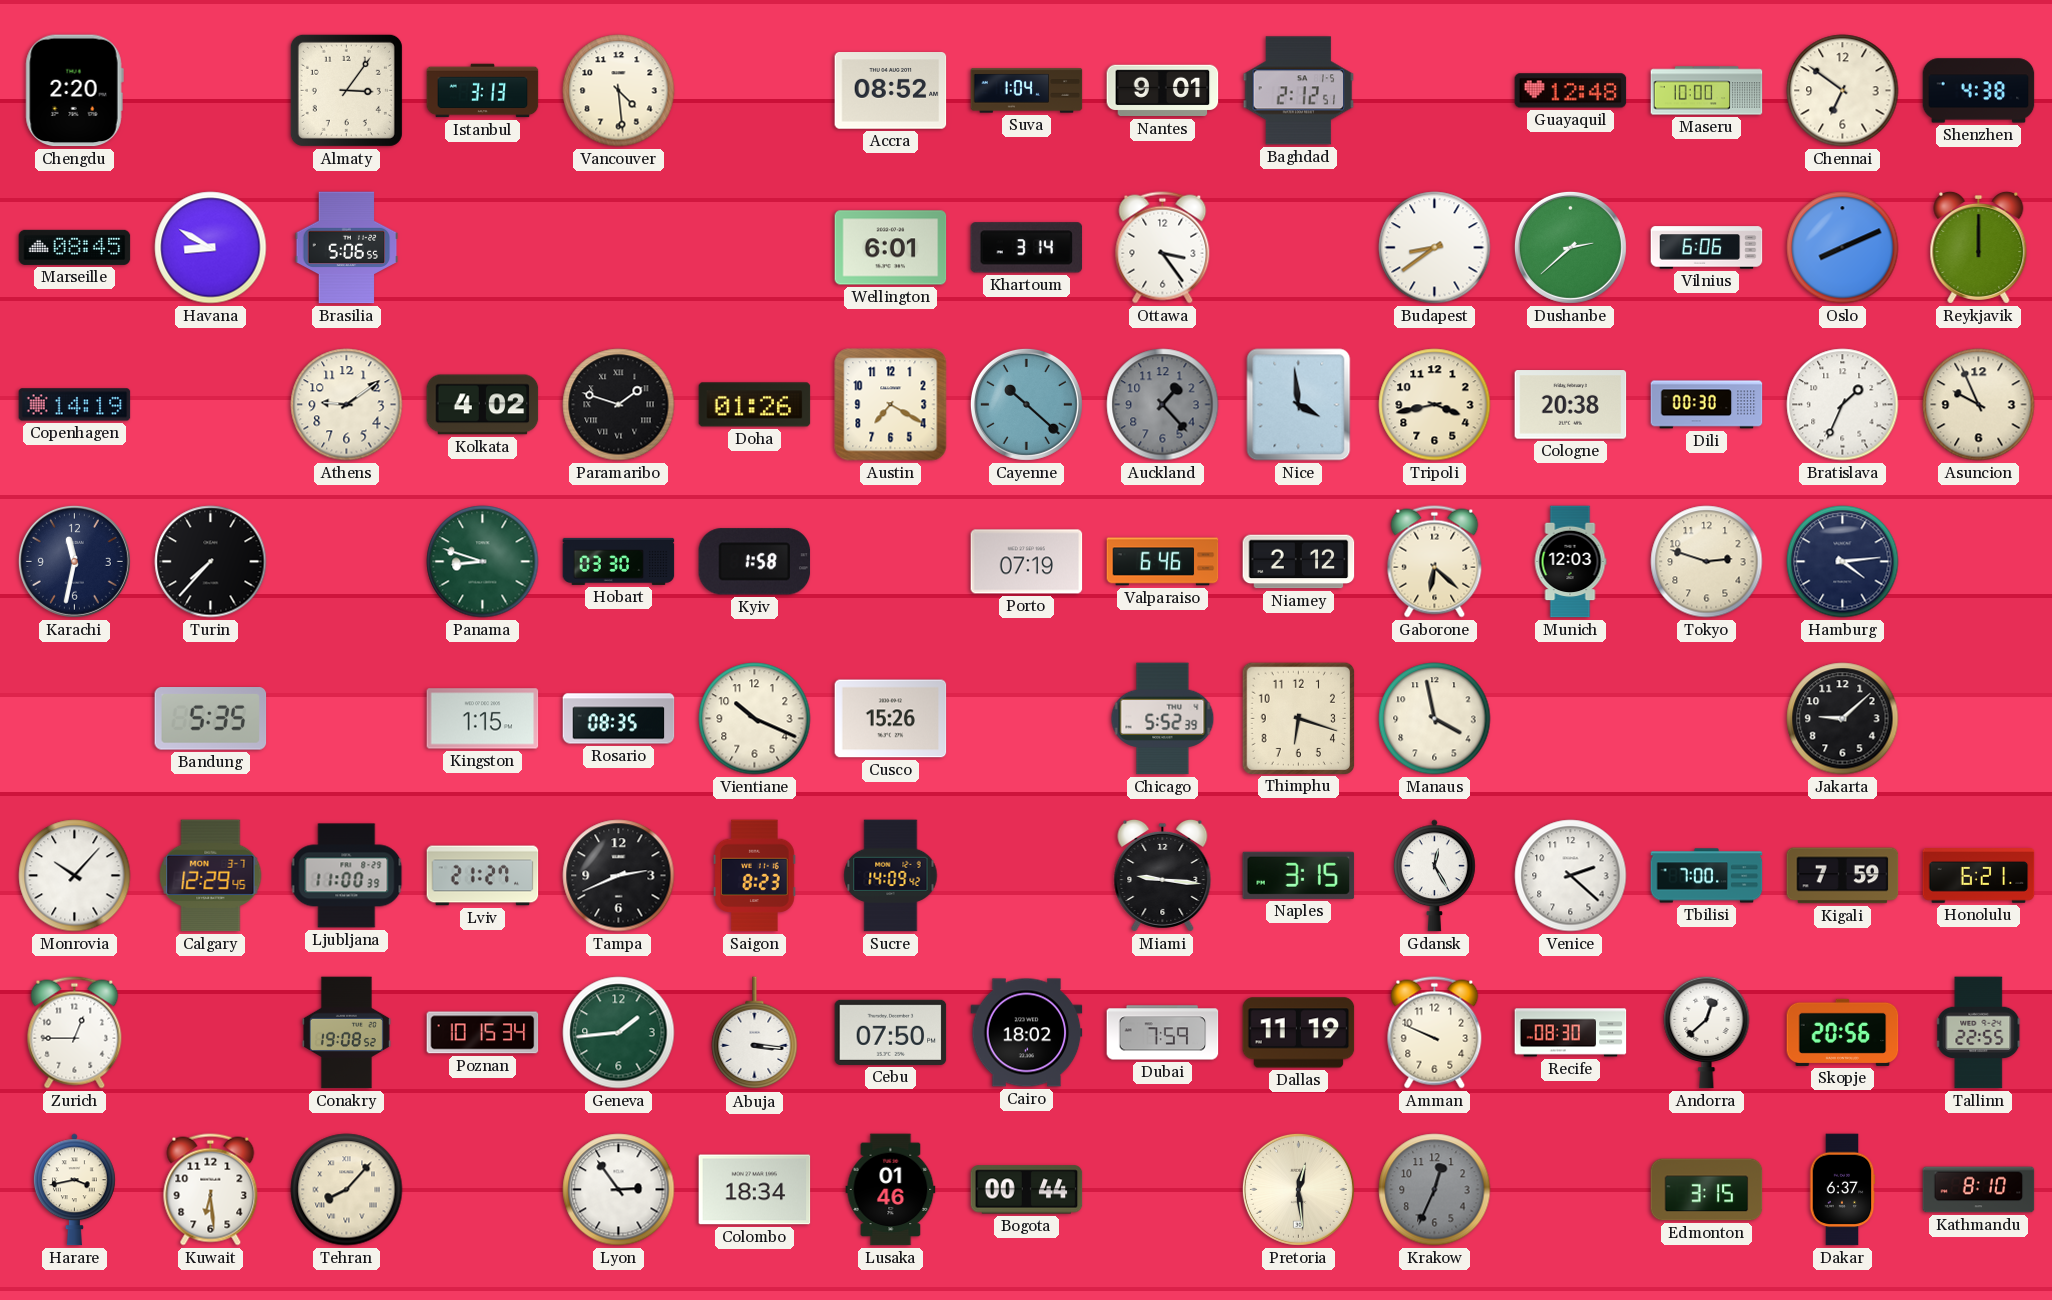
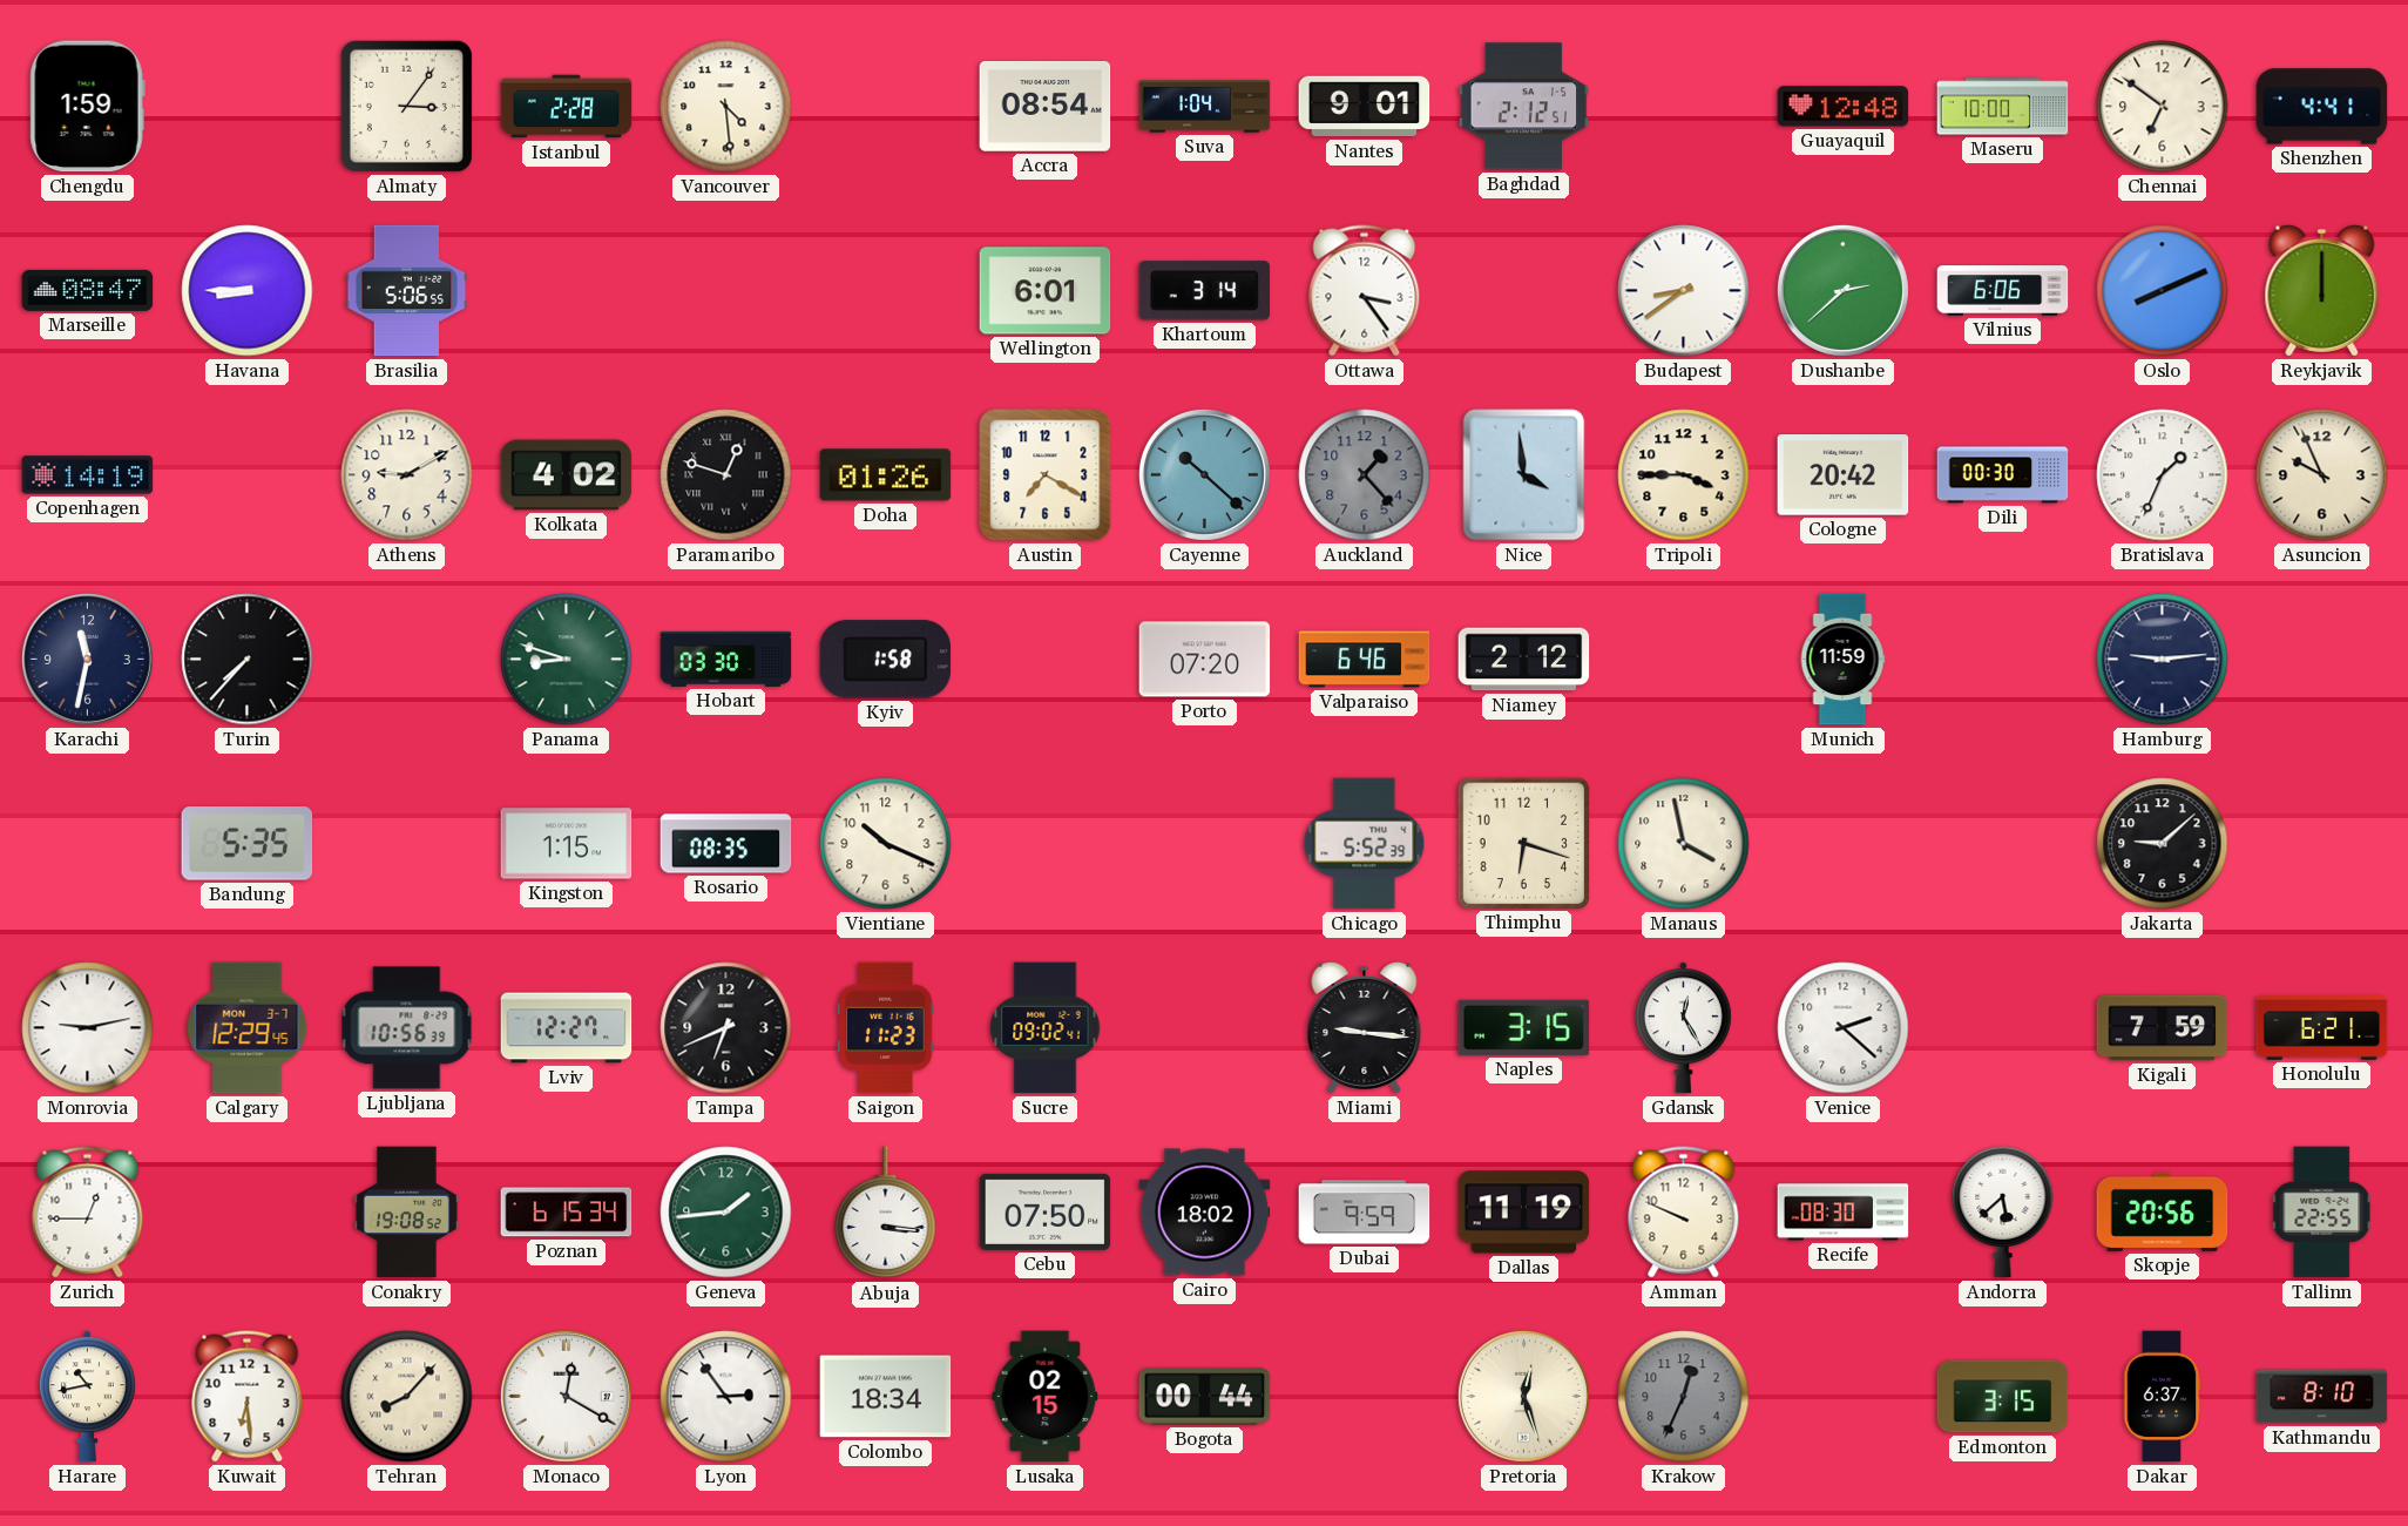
Chengdu: 2:20 -> 1:59
Istanbul: 3:13 -> 2:28
Accra: 08:52 -> 08:54
Shenzhen: 4:38 -> 4:41
Marseille: 08:45 -> 08:47
Havana: 8:50 -> 8:45
Athens: 9:09 -> 9:10
Paramaribo: 1:48 -> 12:48
Tripoli: 3:43 -> 3:45
Cologne: 20:38 -> 20:42
Porto: 07:19 -> 07:20
Gaborone: 6:22 -> none
Munich: 12:03 -> 11:59
Tokyo: 2:48 -> none
Hamburg: 4:14 -> 9:14
Cusco: 15:26 -> none
Monrovia: 10:07 -> 9:13
Ljubljana: 11:00 -> 10:56
Lviv: 21:27 -> 12:27
Tampa: 2:41 -> 6:41
Saigon: 8:23 -> 11:23
Sucre: 14:09 -> 09:02
Tbilisi: 7:00 -> none
Poznan: 10:15 -> 6:15
Dubai: 7:59 -> 9:59
Andorra: 12:38 -> 5:38
Harare: 3:43 -> 10:43
Monaco: none -> 12:20
Lusaka: 01:46 -> 02:15
Pretoria: 12:29 -> 12:27
